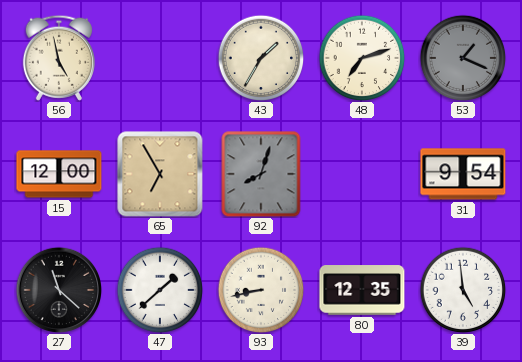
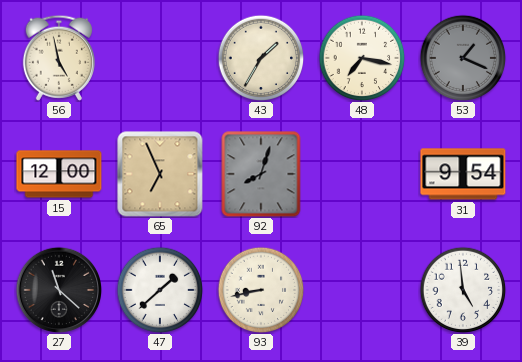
48: 7:12 -> 7:17
65: 6:55 -> 6:56
80: 12:35 -> none
